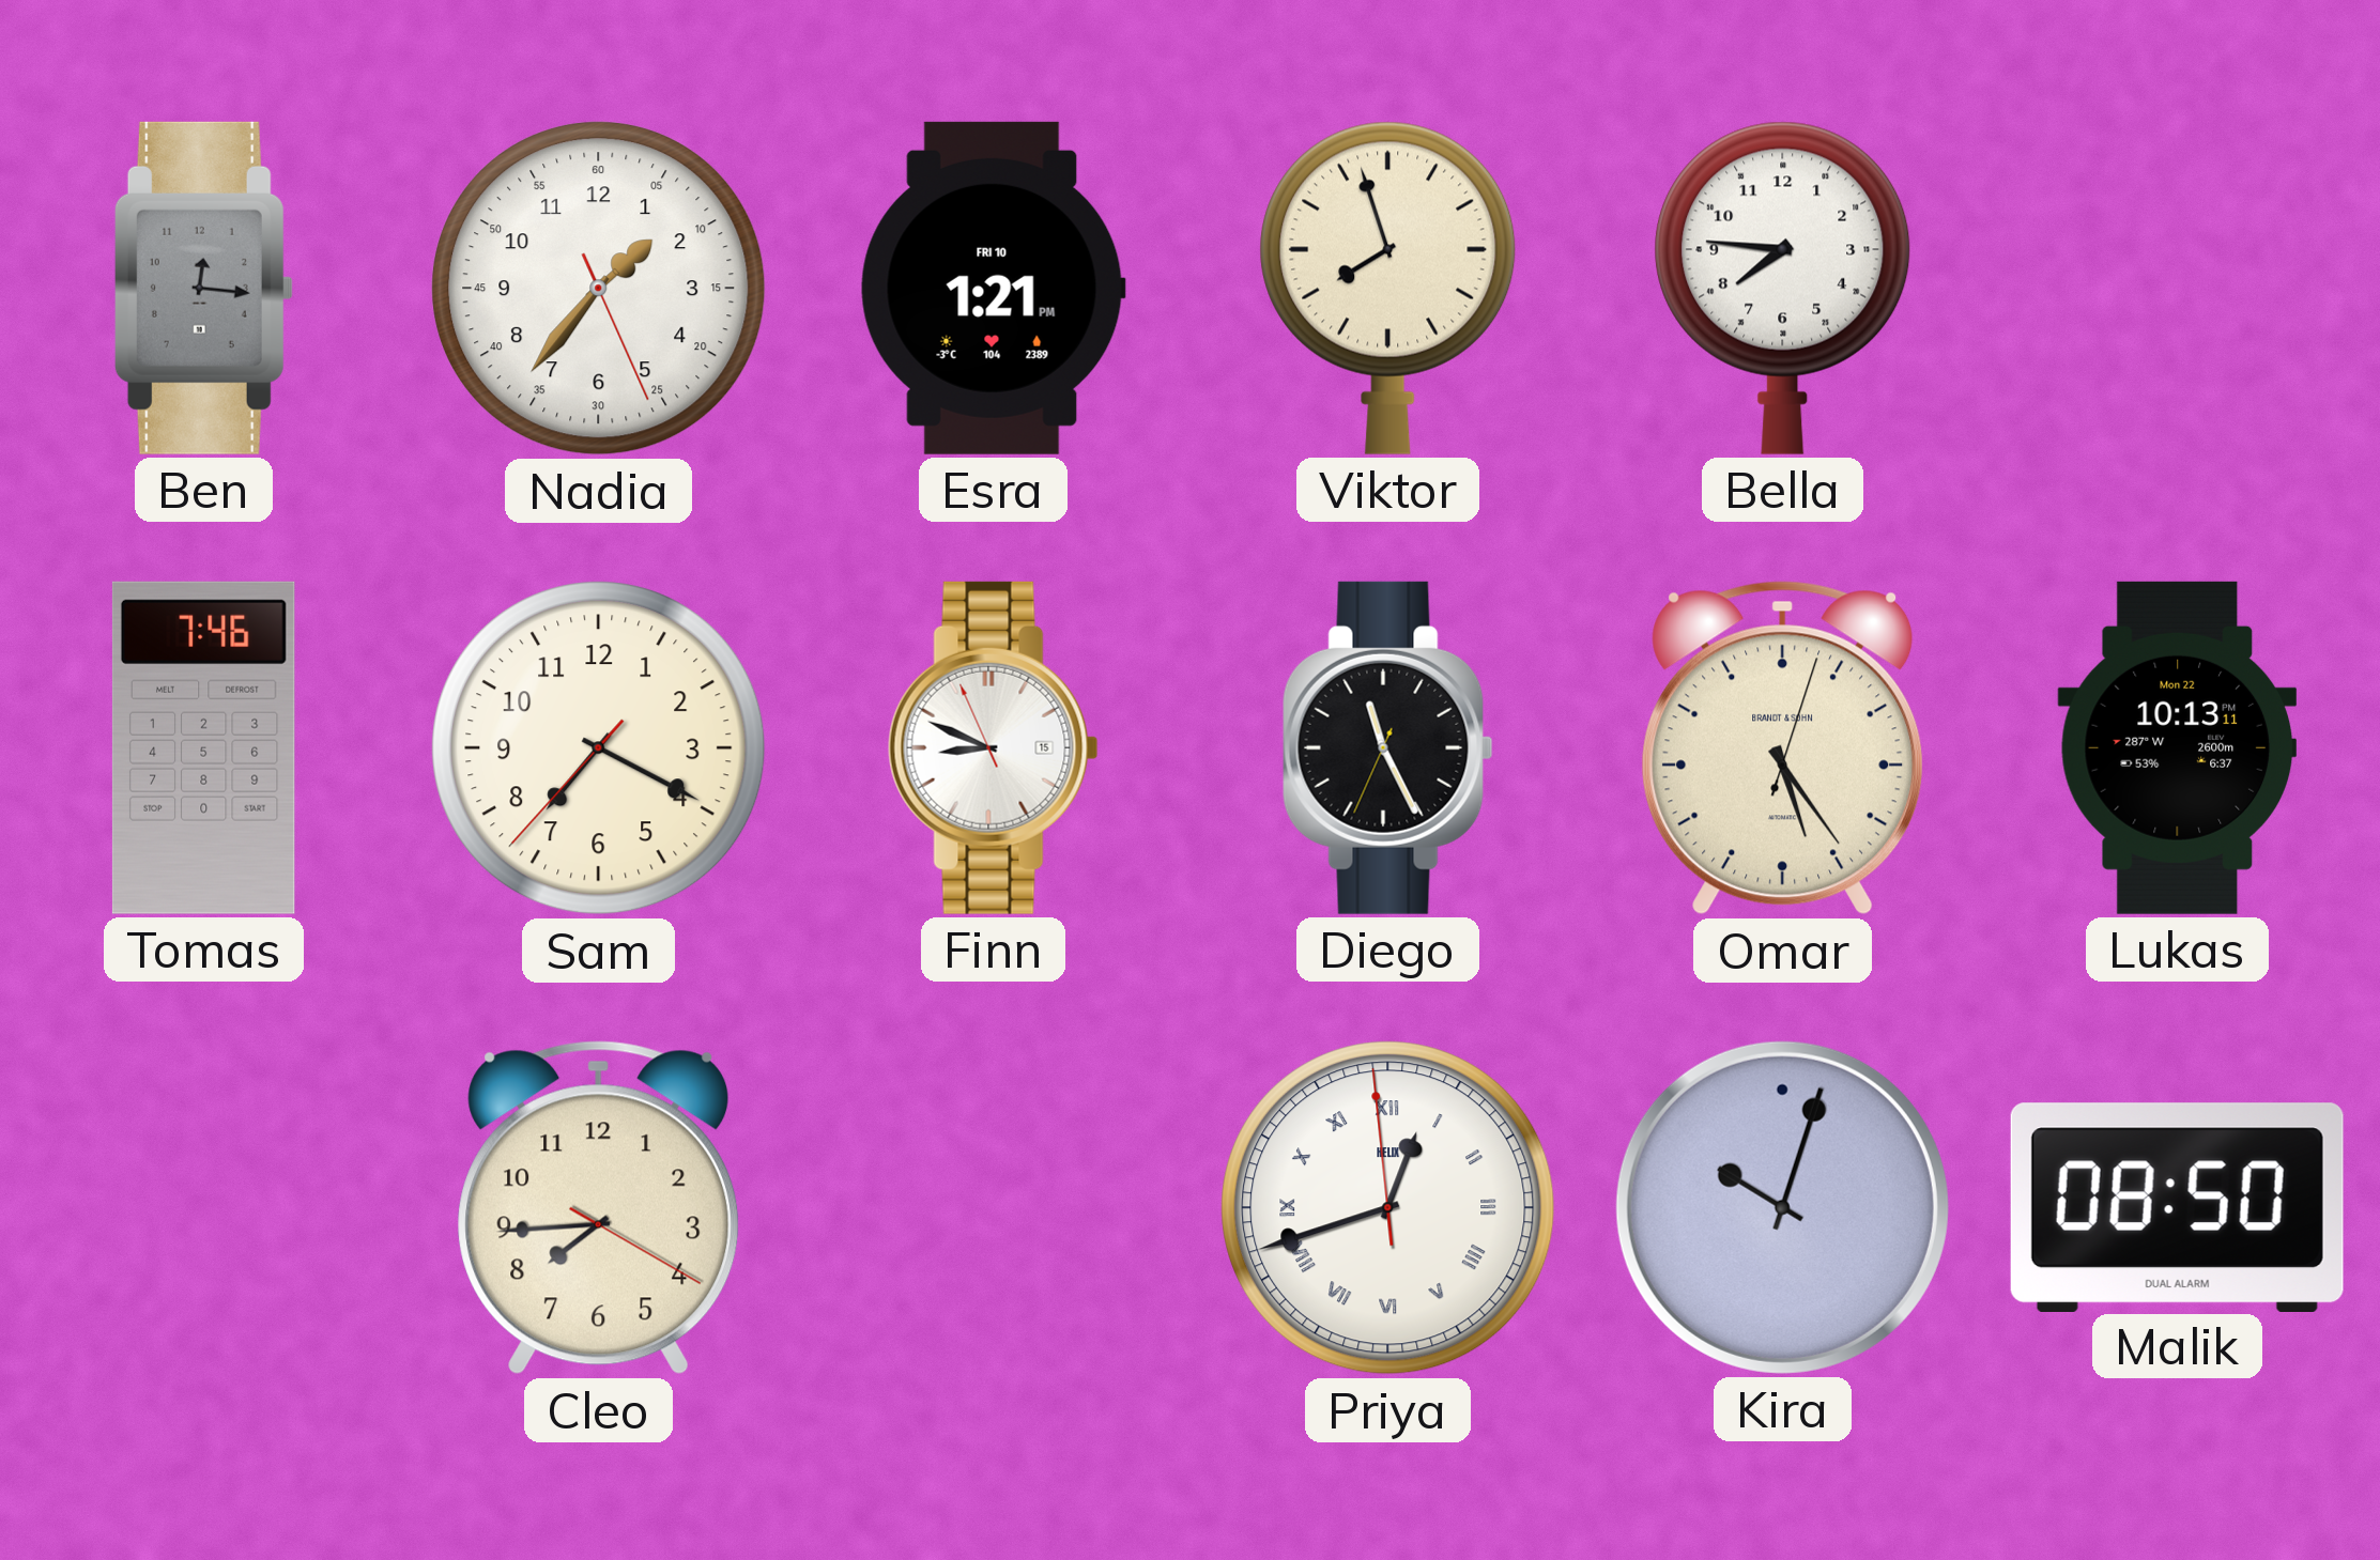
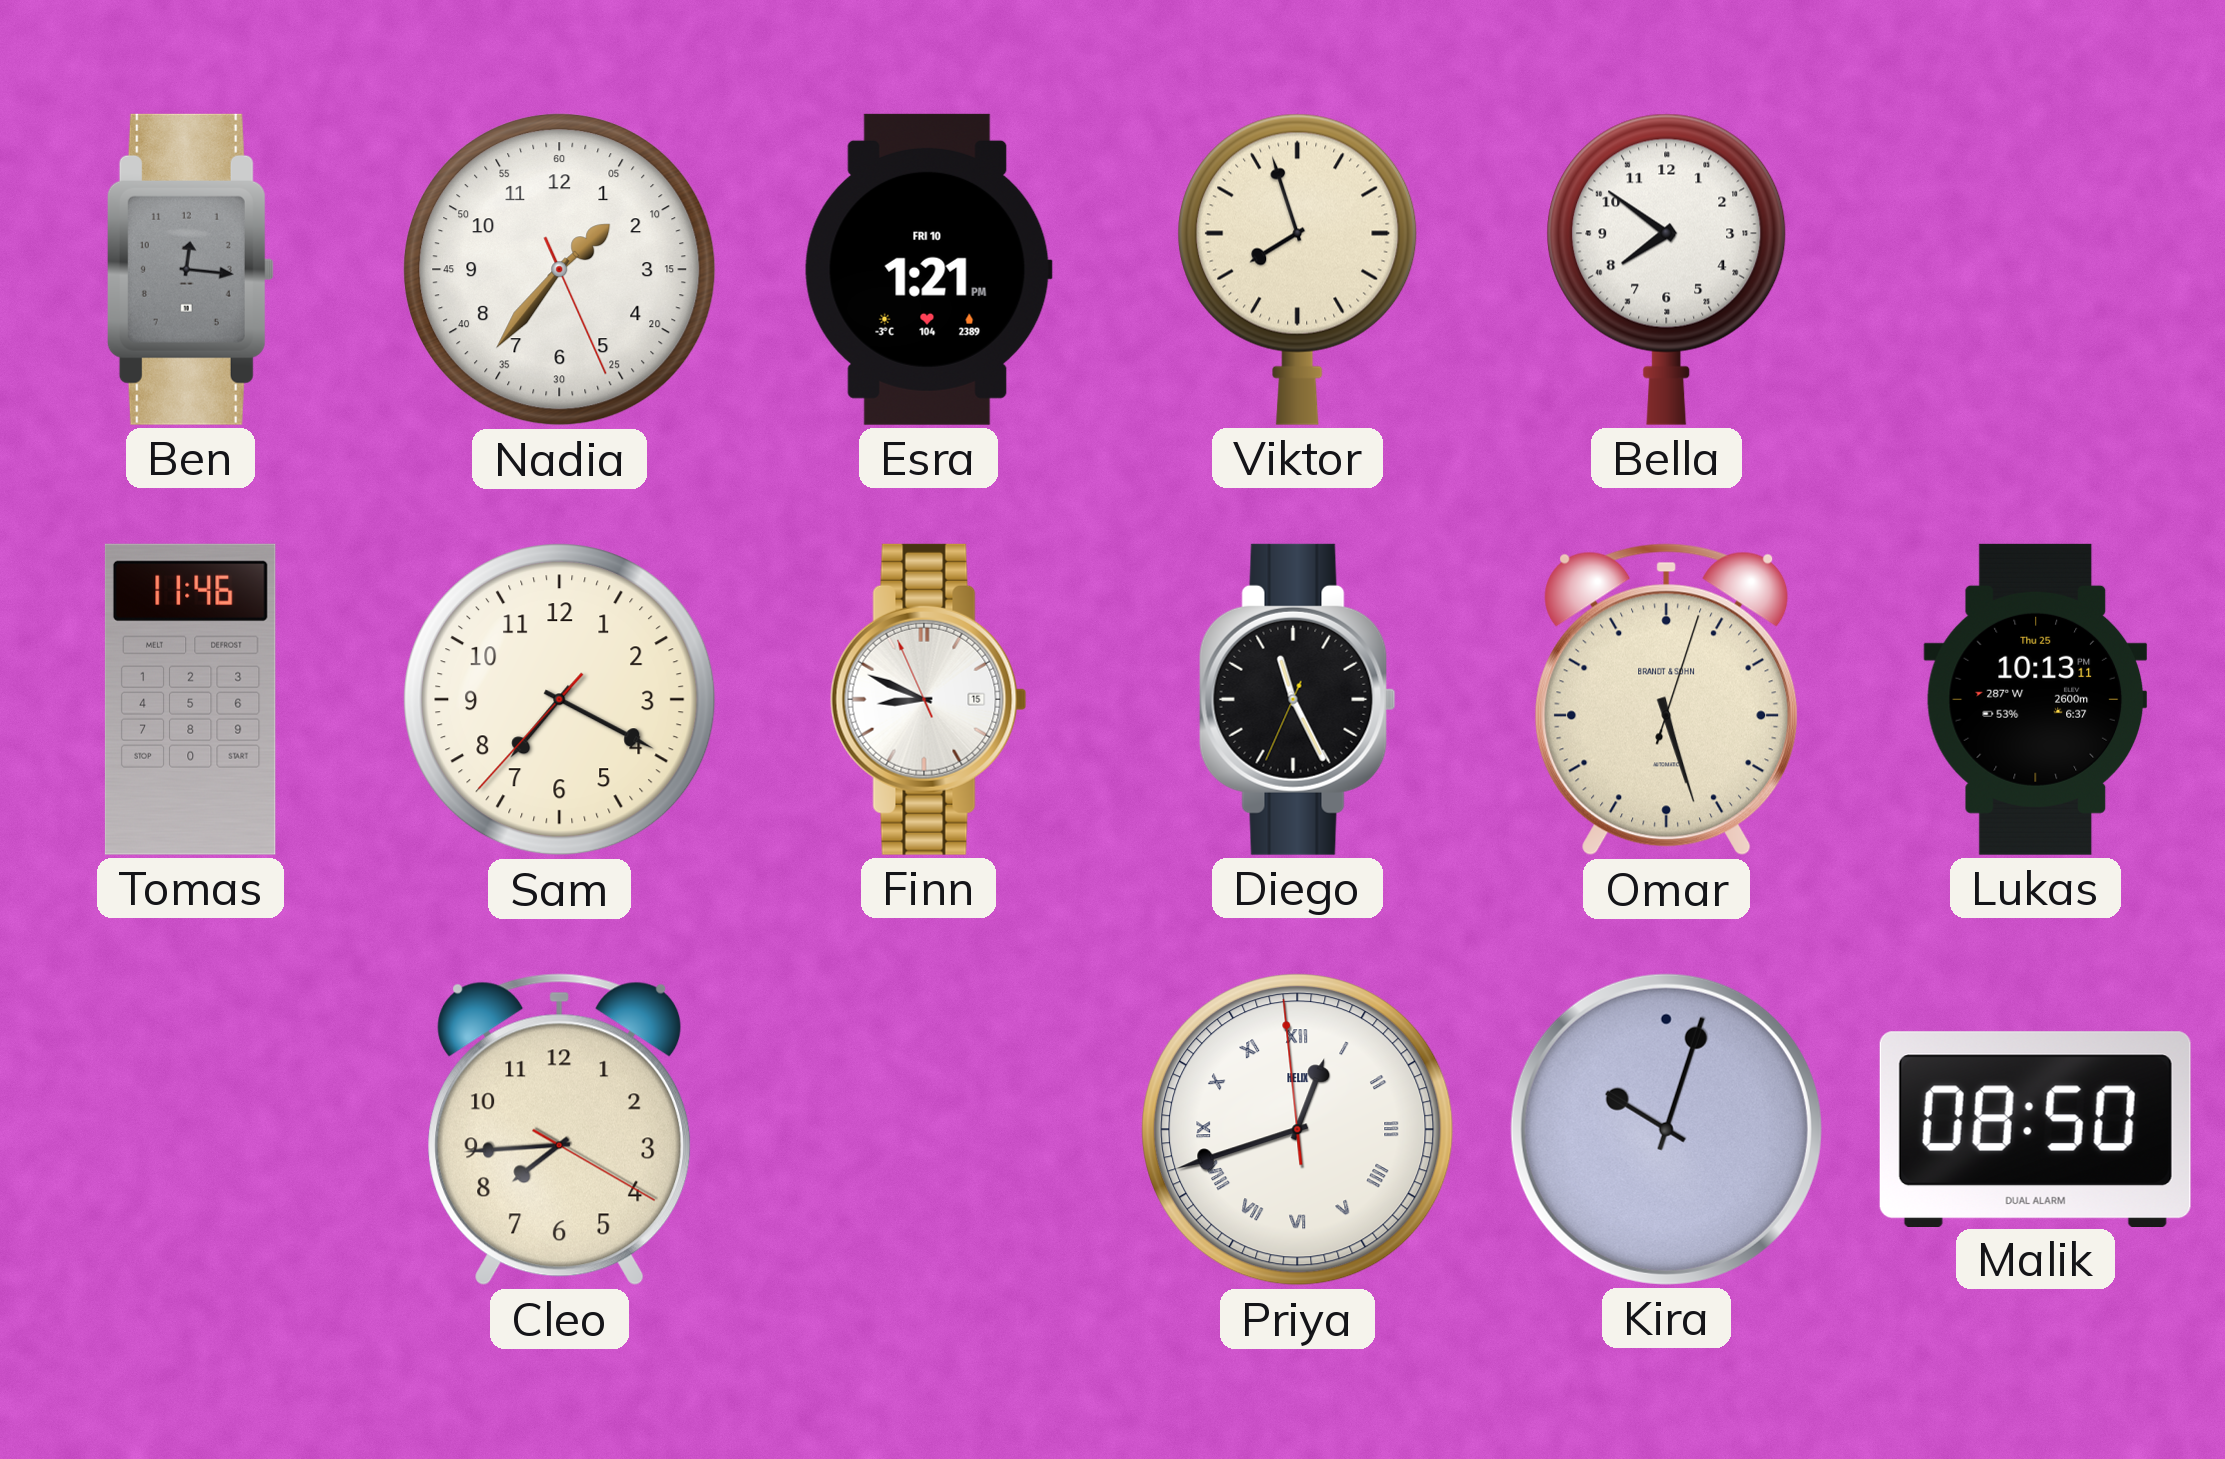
Bella: 7:46 -> 7:51
Tomas: 7:46 -> 11:46
Omar: 5:24 -> 5:27
Lukas date: Mon 22 -> Thu 25
